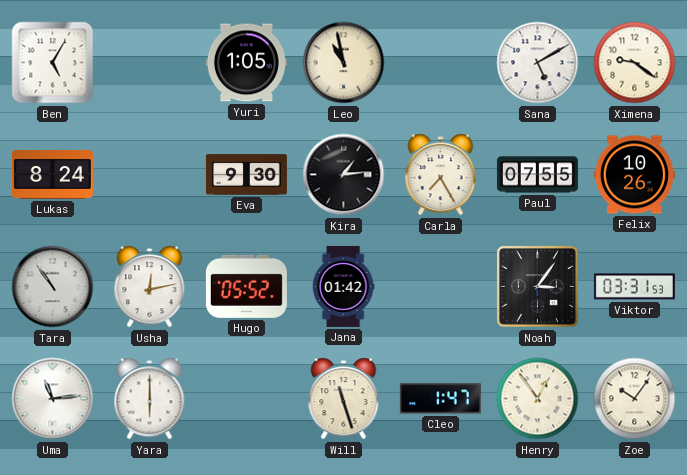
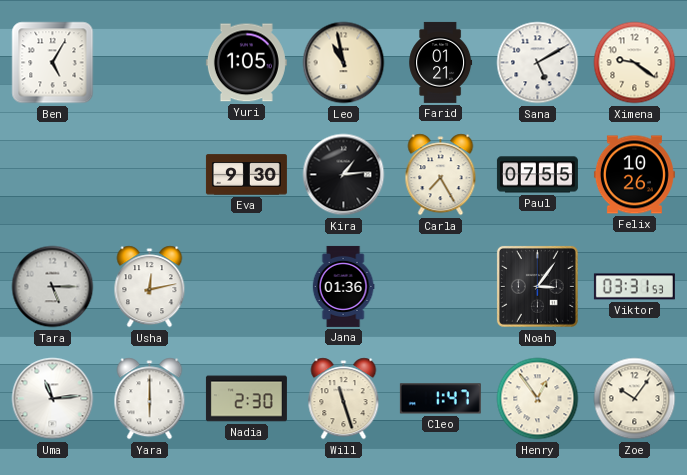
Farid: none -> 01:21
Lukas: 8:24 -> none
Tara: 10:54 -> 5:15
Hugo: 05:52 -> none
Jana: 01:42 -> 01:36
Nadia: none -> 2:30
